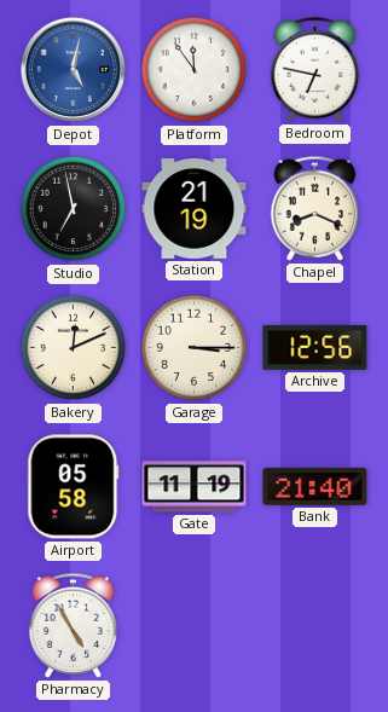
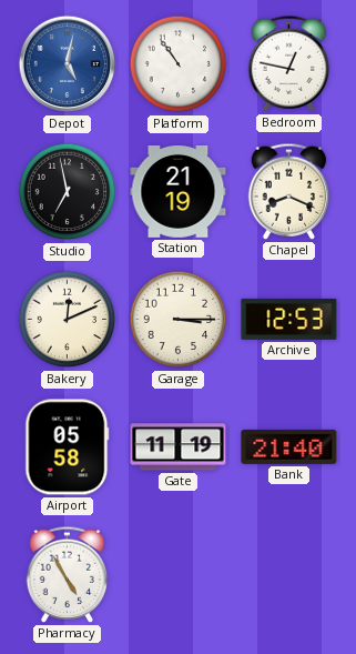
Platform: 11:54 -> 10:54
Bedroom: 6:47 -> 12:47
Archive: 12:56 -> 12:53
